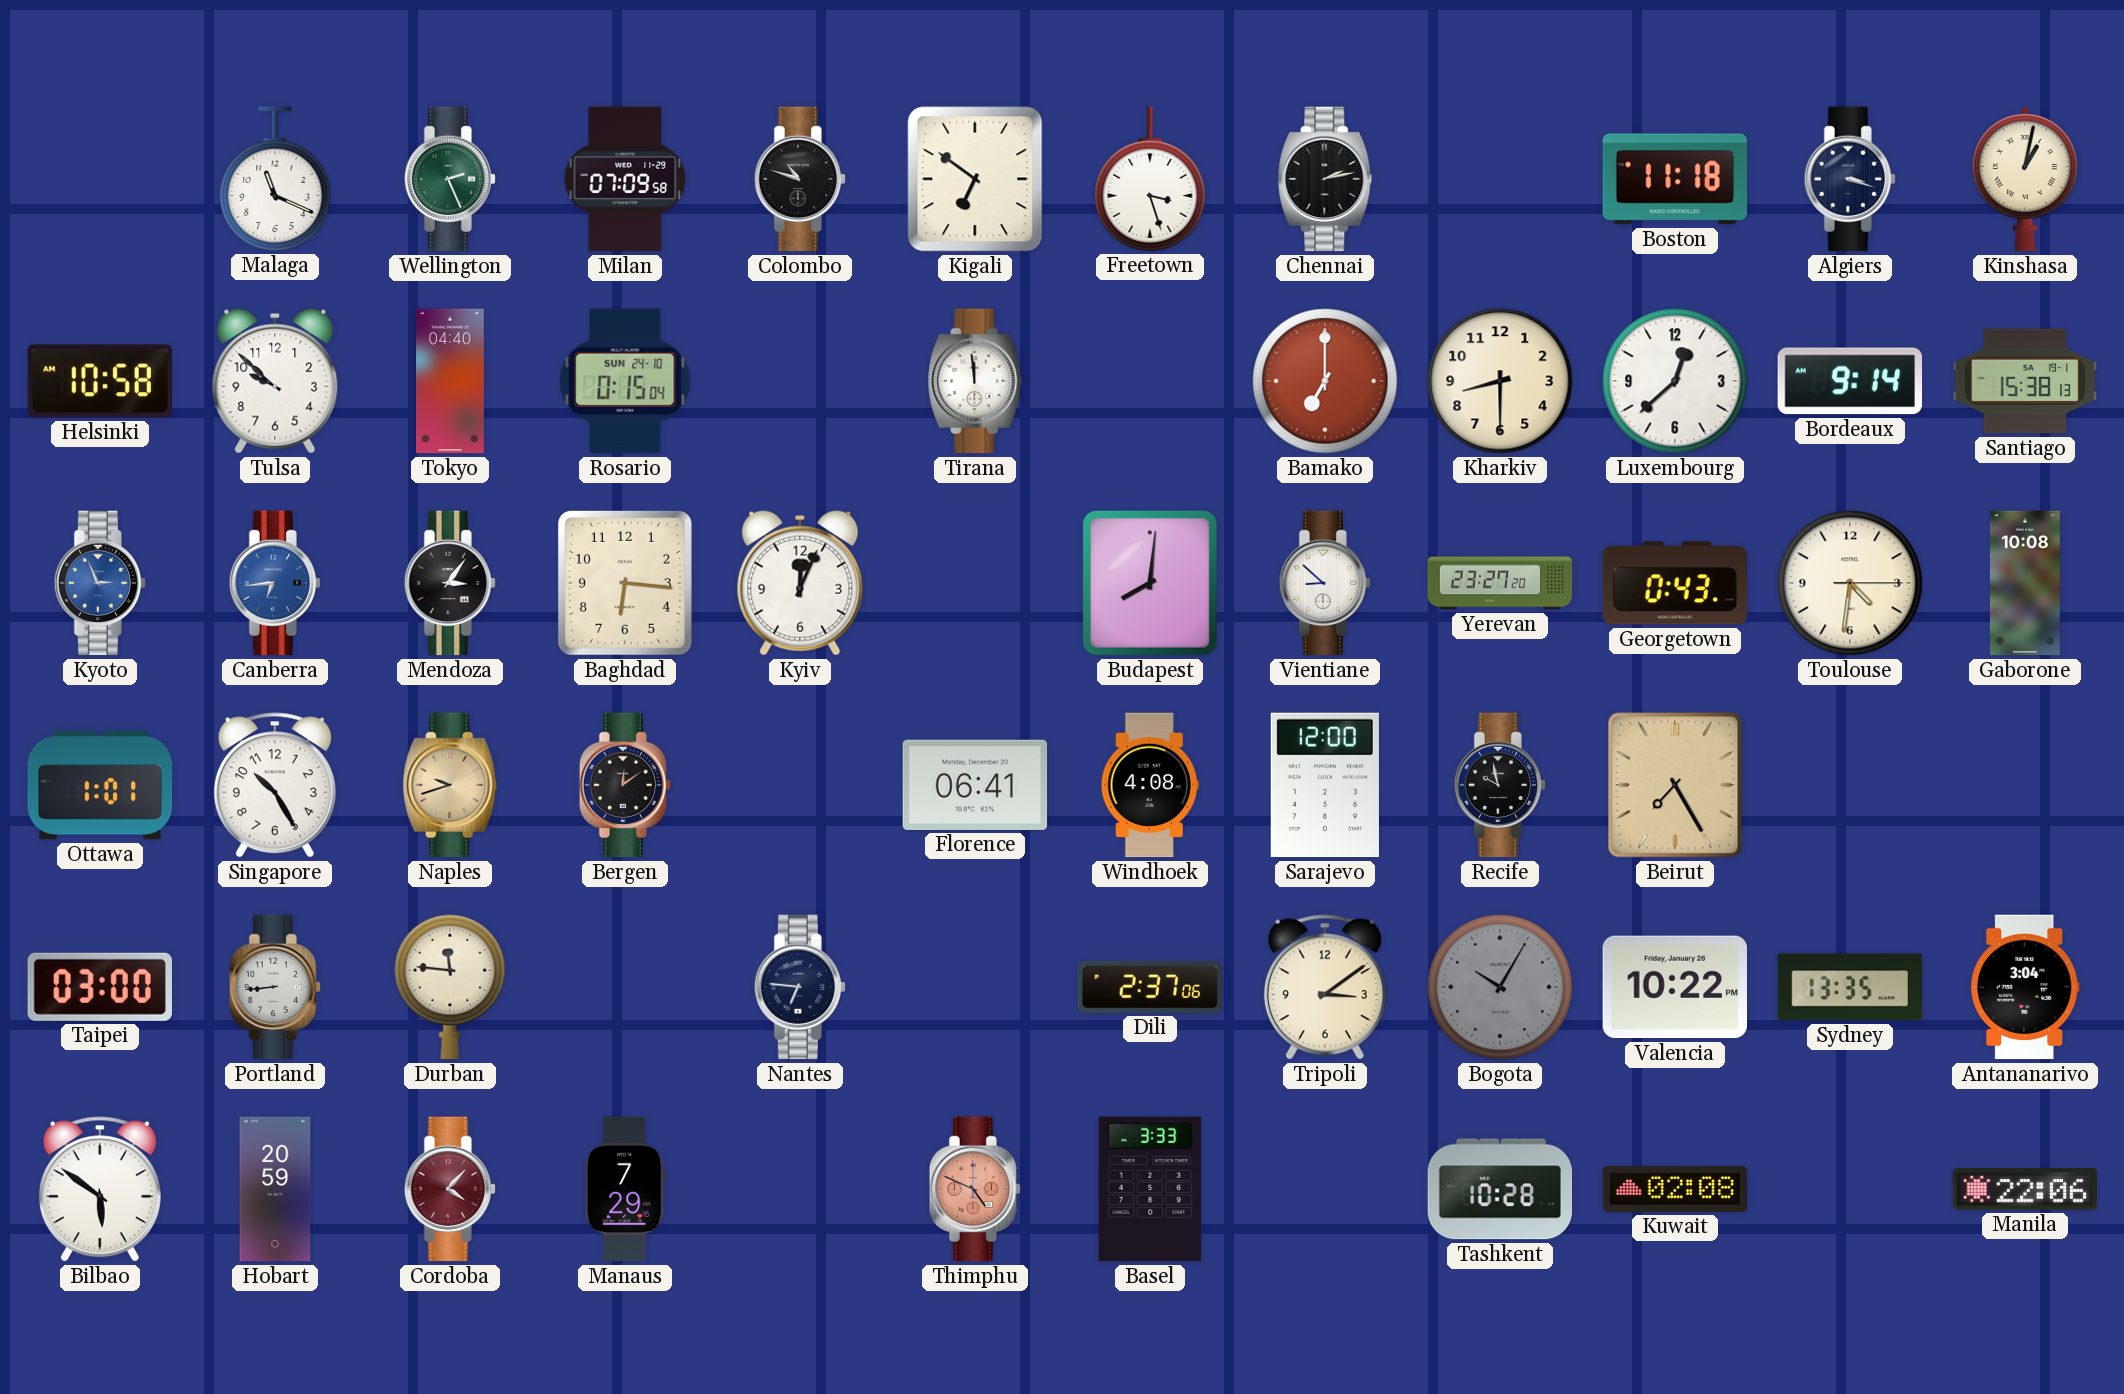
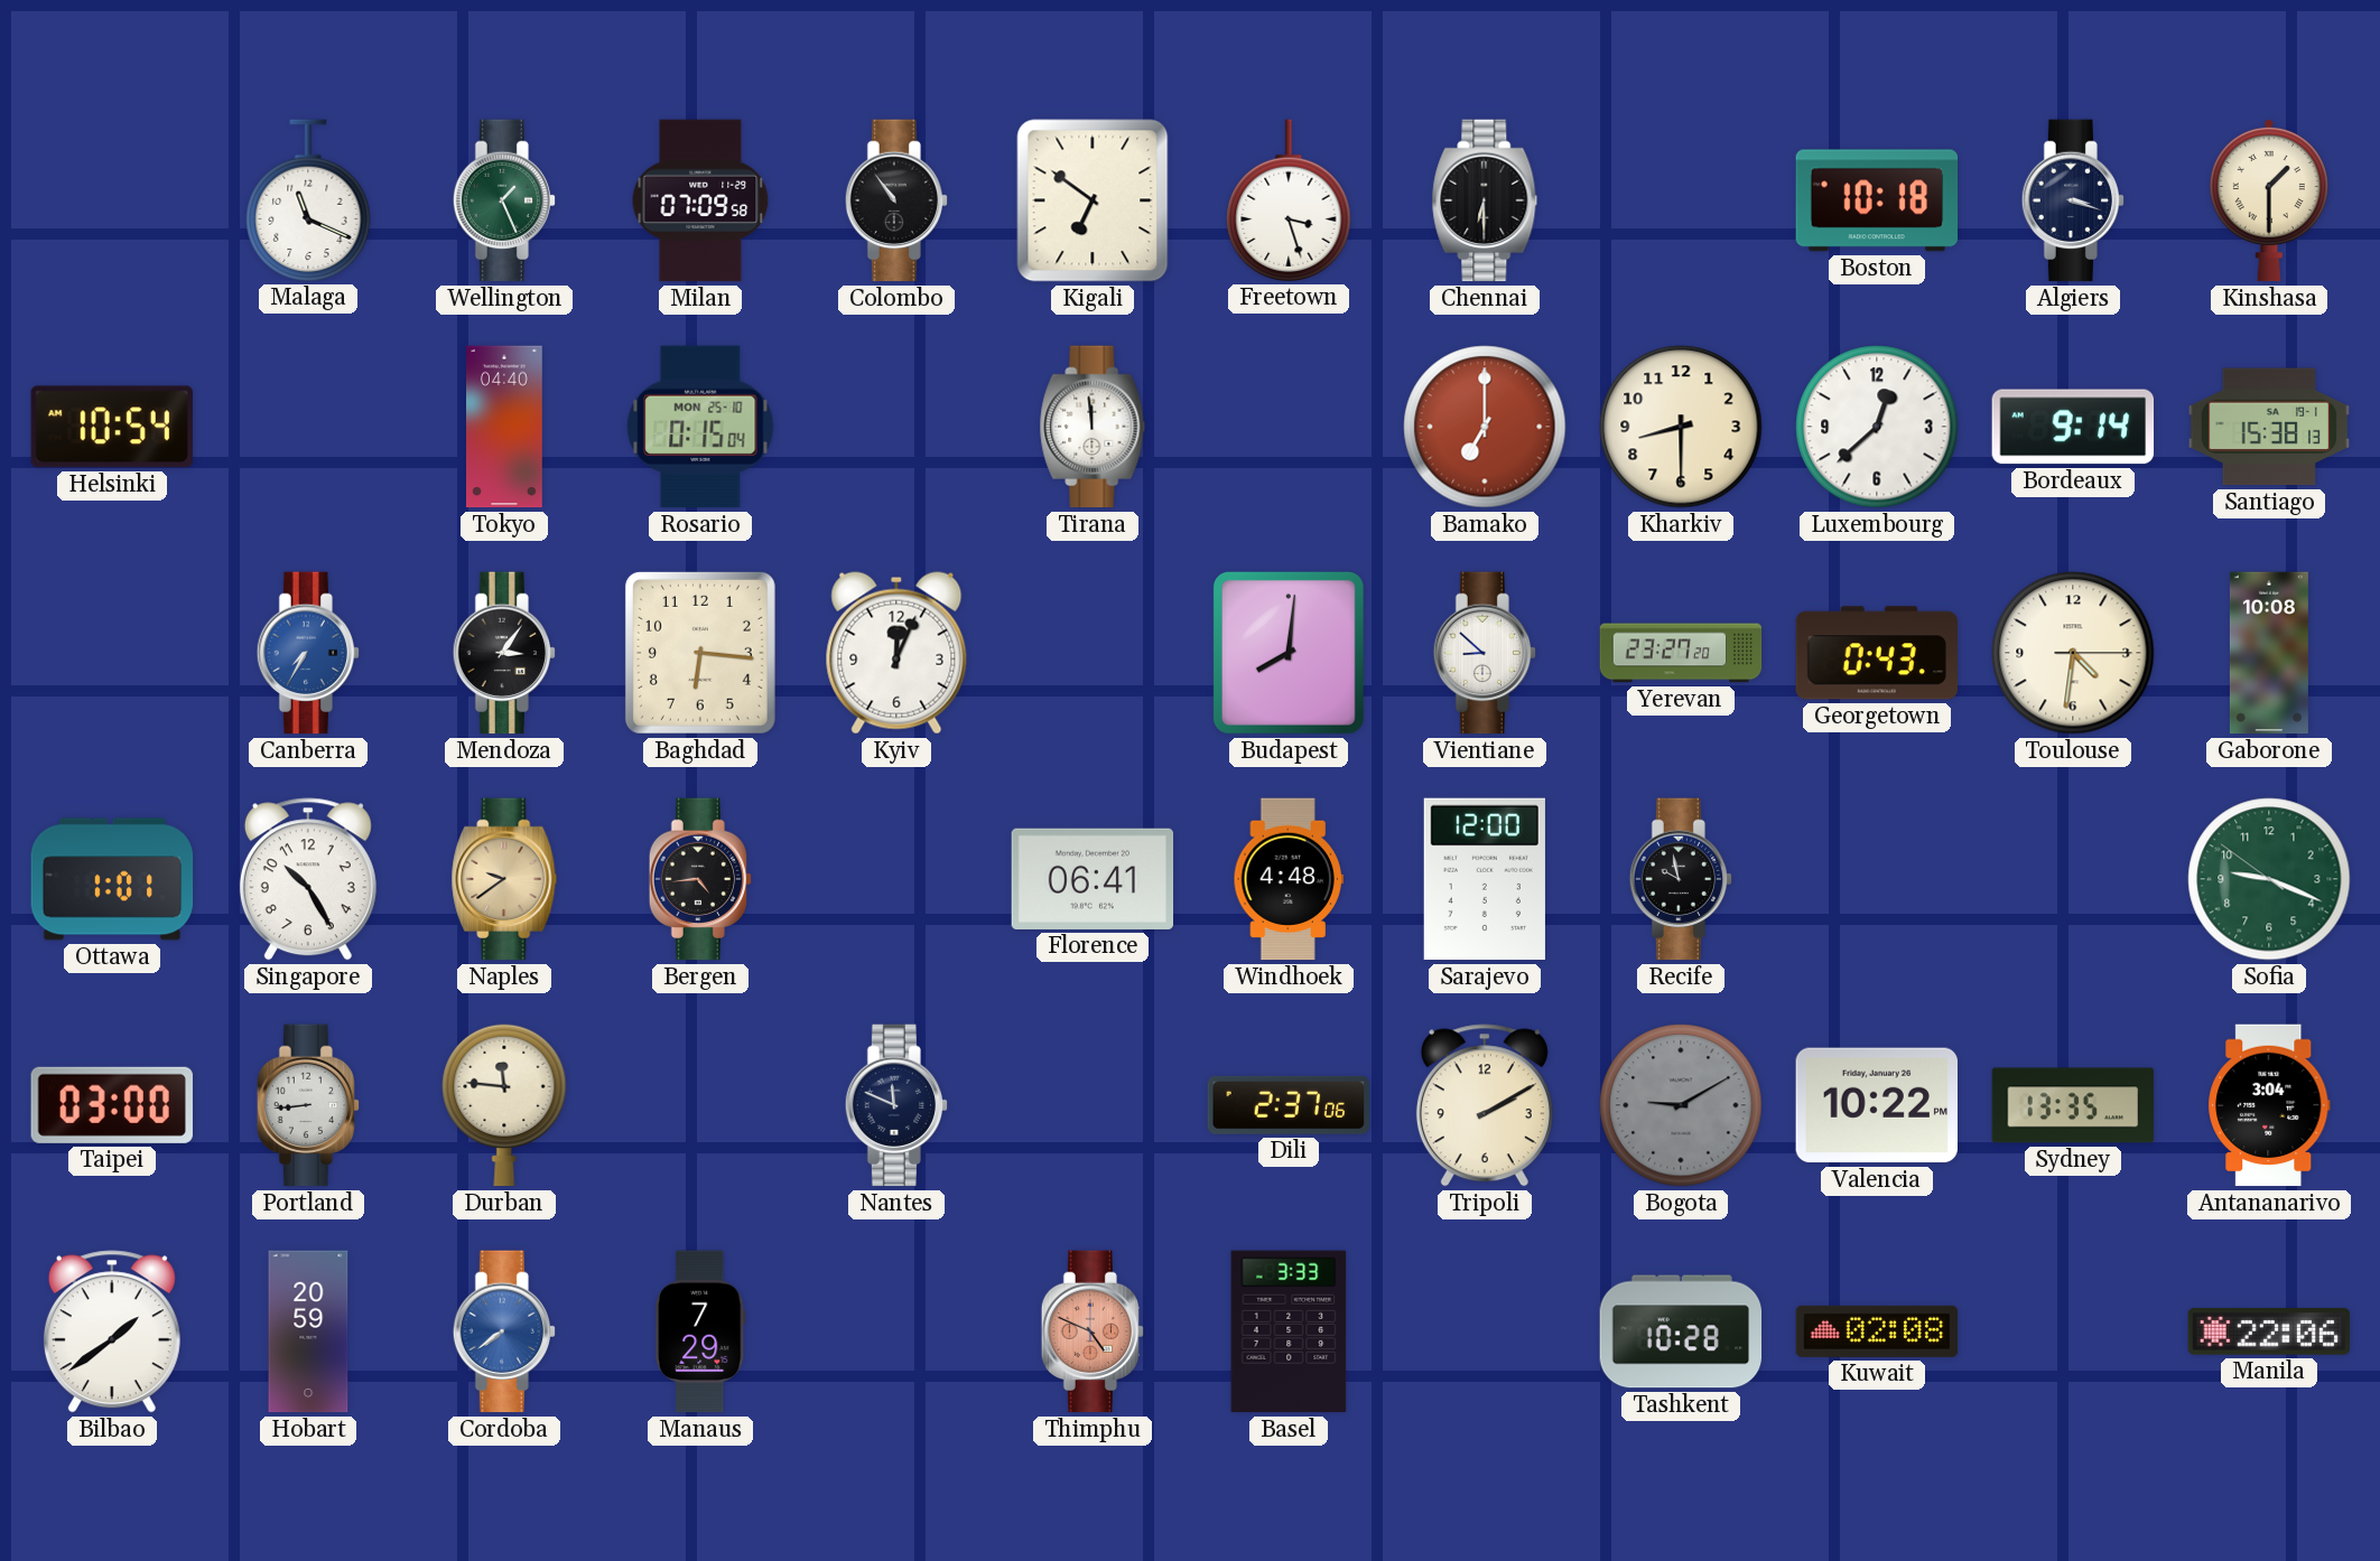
Wellington: 2:26 -> 1:26
Colombo: 10:48 -> 10:54
Chennai: 2:13 -> 6:30
Boston: 11:18 -> 10:18
Kinshasa: 1:02 -> 1:30
Helsinki: 10:58 -> 10:54
Tulsa: 9:52 -> none
Rosario date: SUN 24-10 -> MON 25-10
Kyoto: 2:56 -> none
Canberra: 6:44 -> 7:35
Naples: 9:42 -> 9:39
Bergen: 12:09 -> 4:44
Windhoek: 4:08 -> 4:48
Beirut: 7:25 -> none
Sofia: none -> 9:18
Nantes: 6:46 -> 11:49
Tripoli: 3:09 -> 2:10
Bogota: 10:05 -> 9:10
Bilbao: 5:51 -> 1:39
Cordoba: 4:07 -> 7:39
Cordoba dial: burgundy -> blue
